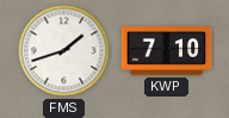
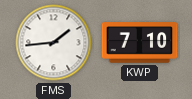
FMS: 1:42 -> 1:44
